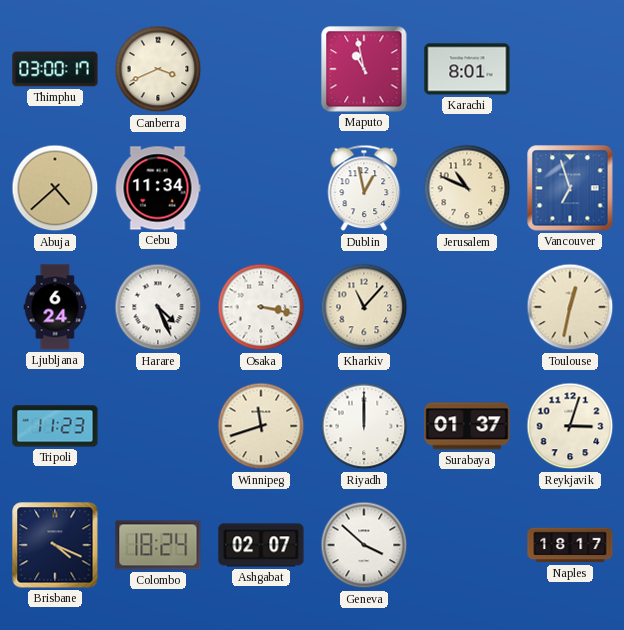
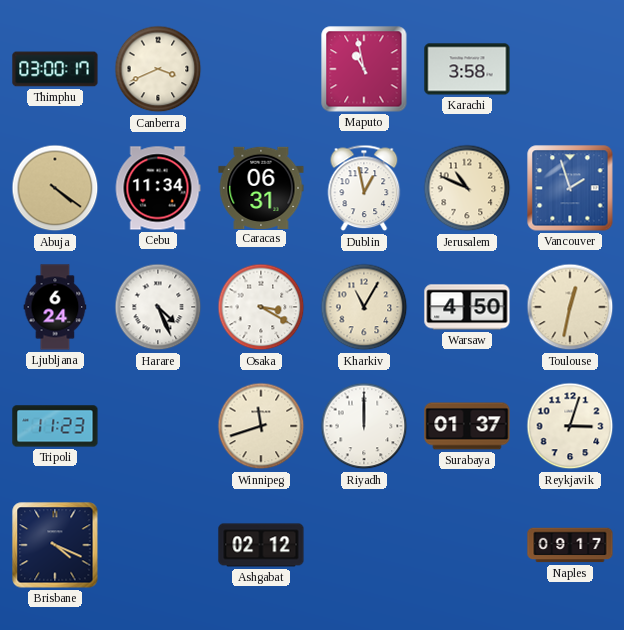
Karachi: 8:01 -> 3:58
Abuja: 4:38 -> 4:21
Caracas: none -> 06:31
Vancouver: 6:57 -> 1:57
Osaka: 3:17 -> 3:20
Kharkiv: 11:07 -> 11:05
Warsaw: none -> 4:50
Colombo: 18:24 -> none
Ashgabat: 02:07 -> 02:12
Geneva: 3:52 -> none
Naples: 18:17 -> 09:17
